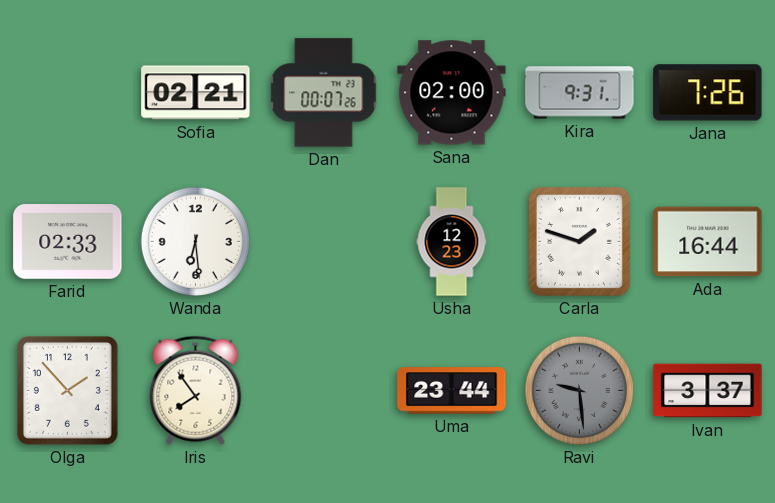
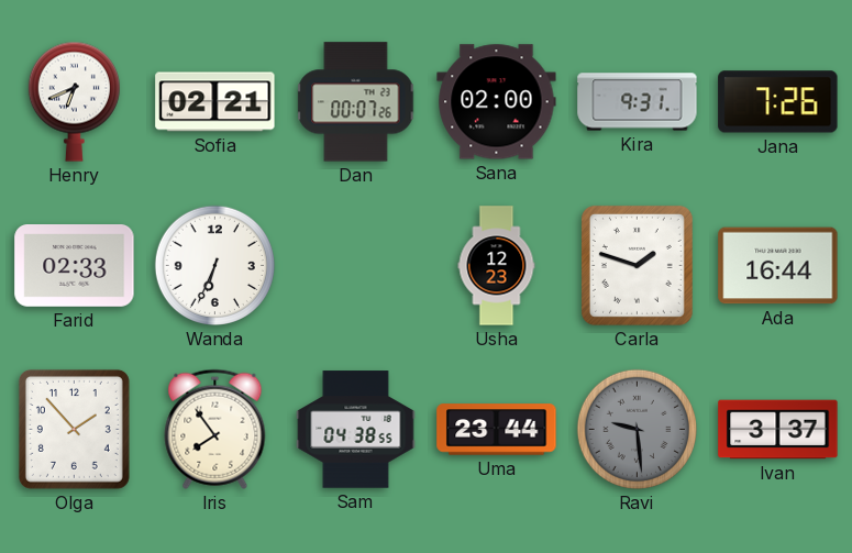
Henry: none -> 6:41
Wanda: 6:29 -> 6:34
Sam: none -> 04:38
